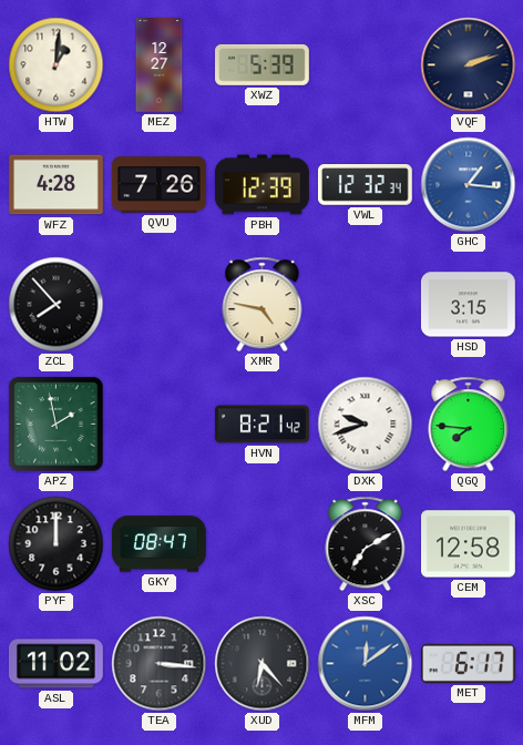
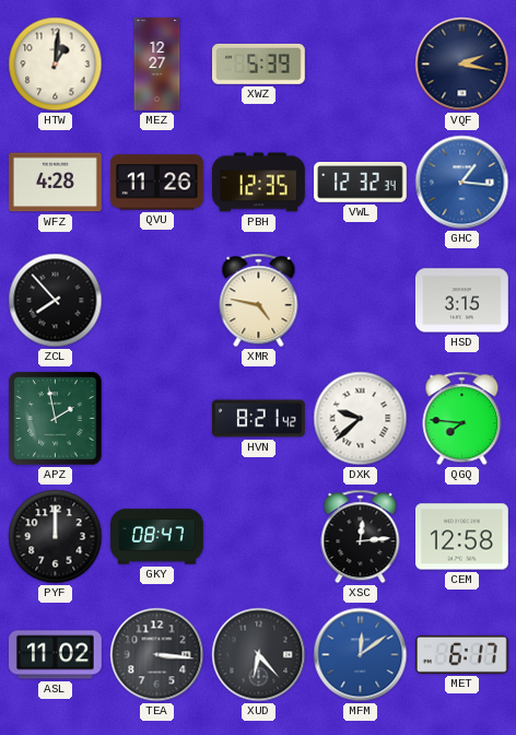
VQF: 2:12 -> 2:17
QVU: 7:26 -> 11:26
PBH: 12:39 -> 12:35
DXK: 9:42 -> 9:38
XSC: 7:10 -> 12:14
